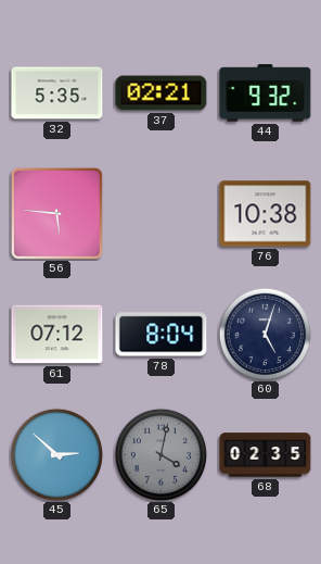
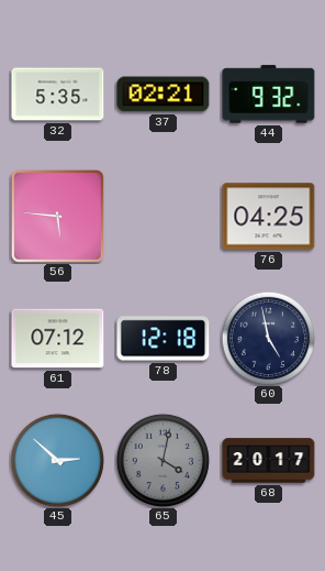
76: 10:38 -> 04:25
78: 8:04 -> 12:18
60: 5:03 -> 4:58
68: 02:35 -> 20:17
